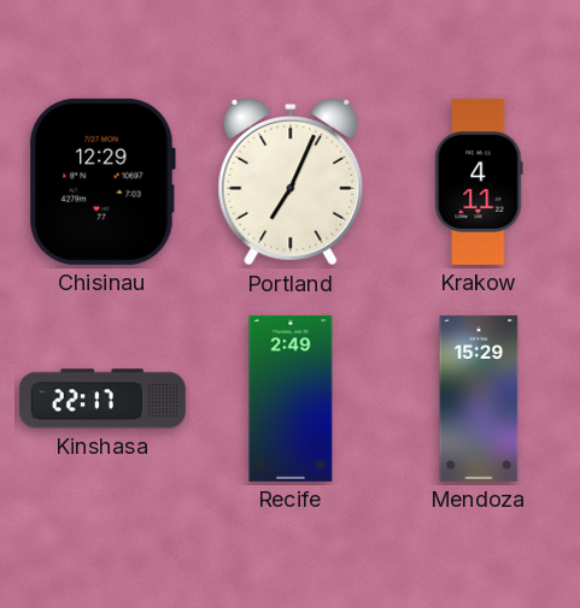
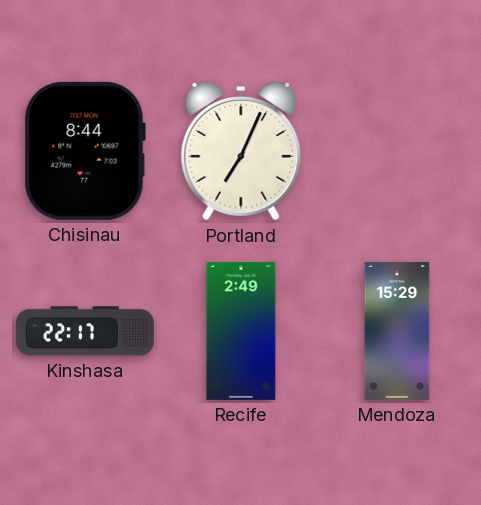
Chisinau: 12:29 -> 8:44
Krakow: 4:11 -> none
